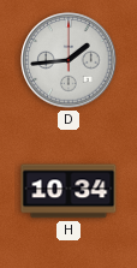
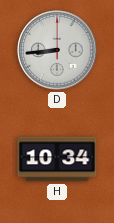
D: 1:44 -> 8:44
